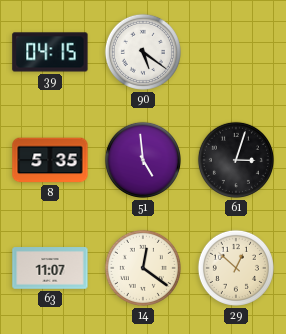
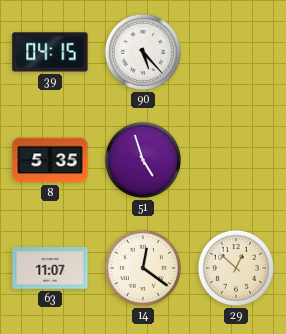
90: 5:21 -> 5:23
51: 4:59 -> 4:57
61: 3:03 -> none
